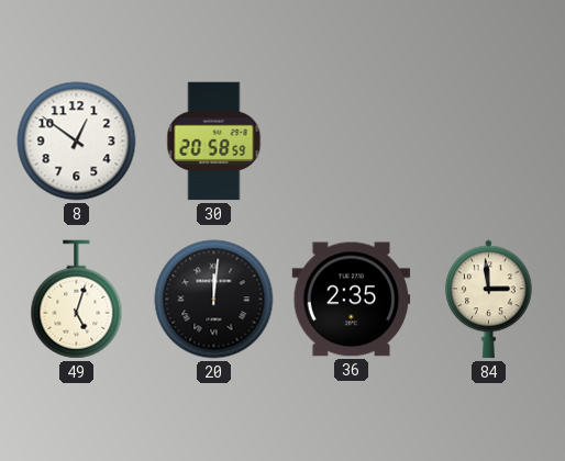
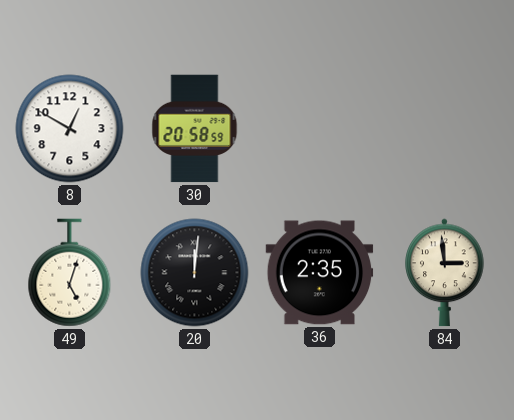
8: 12:51 -> 12:50
